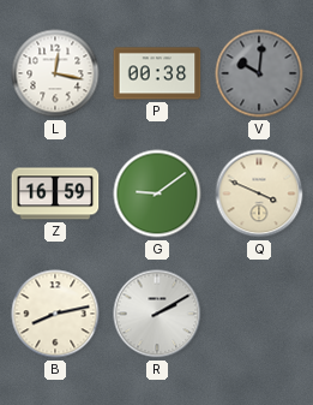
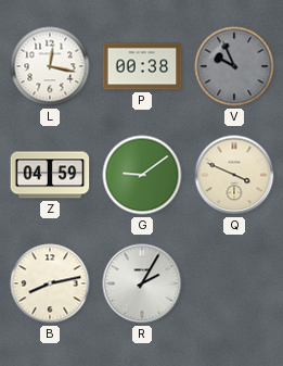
V: 10:01 -> 9:56
Z: 16:59 -> 04:59
R: 2:10 -> 2:05
